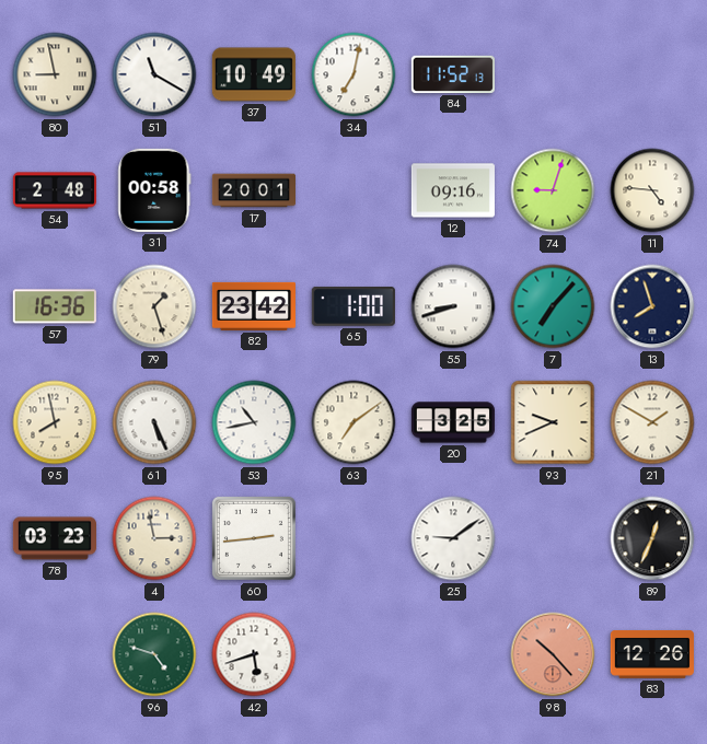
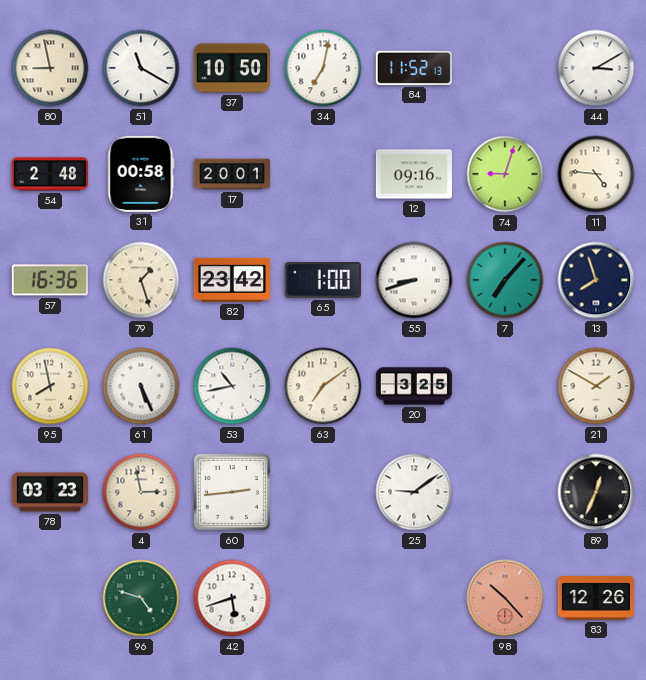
37: 10:49 -> 10:50
44: none -> 3:10
93: 9:41 -> none
